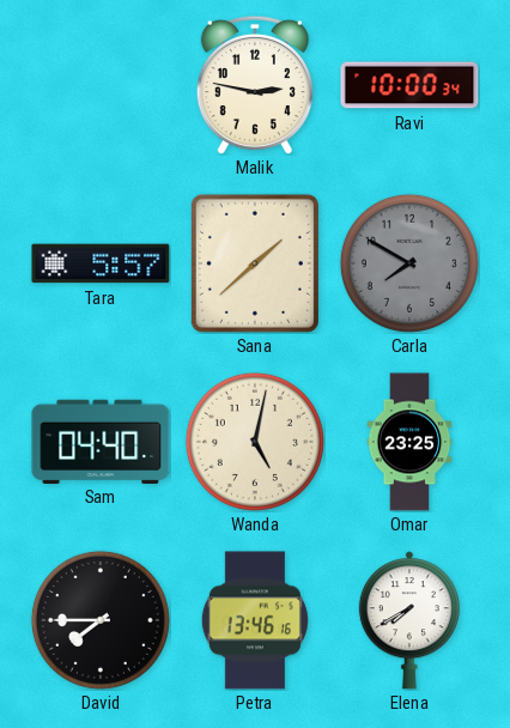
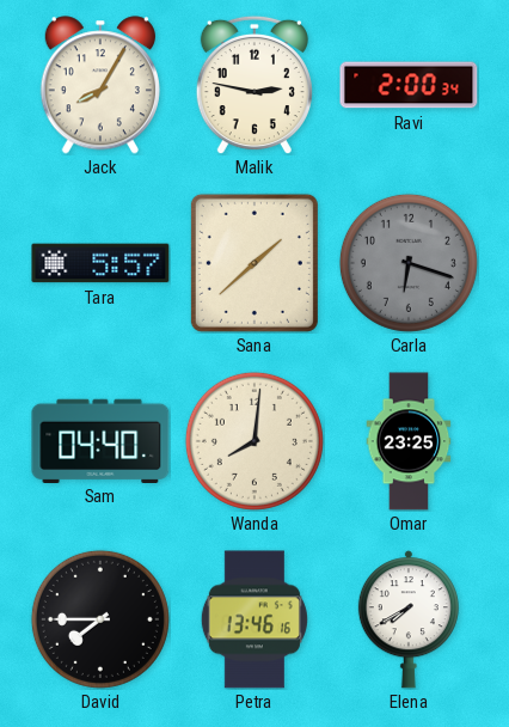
Jack: none -> 8:05
Ravi: 10:00 -> 2:00
Carla: 7:50 -> 6:18
Wanda: 5:02 -> 8:01
